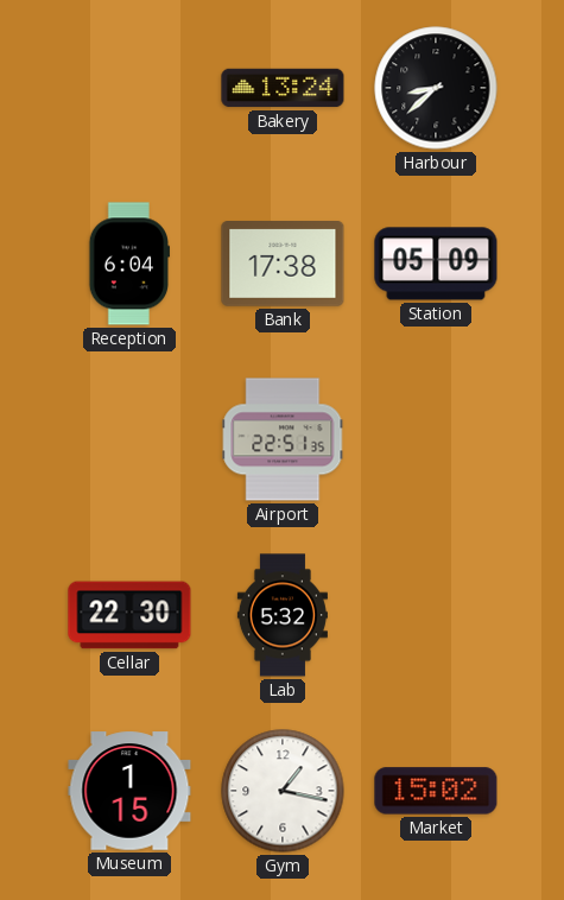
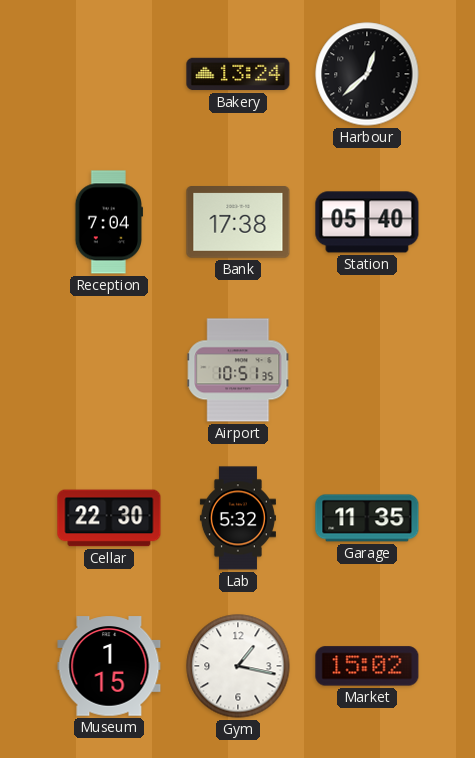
Harbour: 8:38 -> 12:38
Reception: 6:04 -> 7:04
Station: 05:09 -> 05:40
Airport: 22:51 -> 10:51
Garage: none -> 11:35
